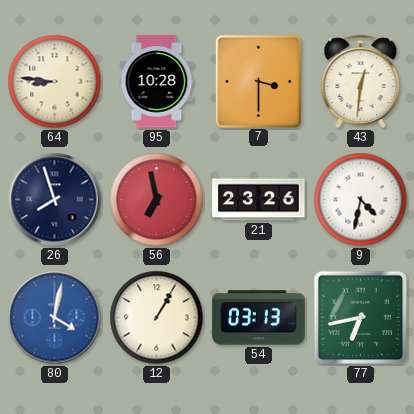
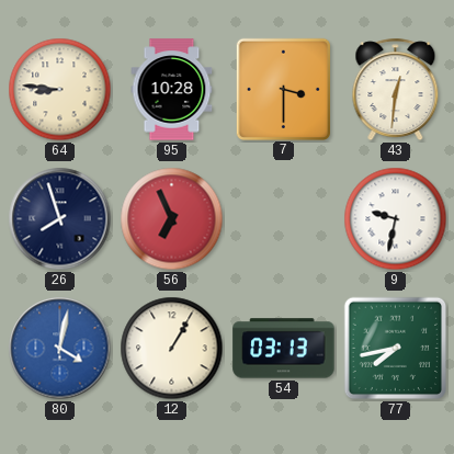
56: 6:58 -> 6:56
21: 23:26 -> none
9: 4:32 -> 9:32
77: 6:43 -> 7:43
